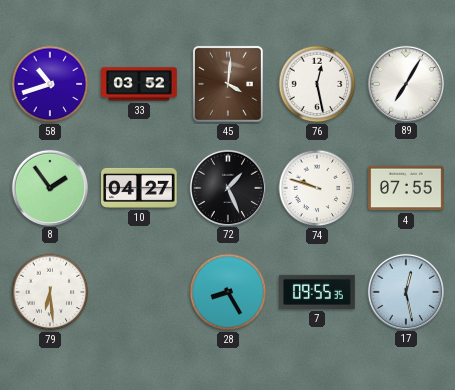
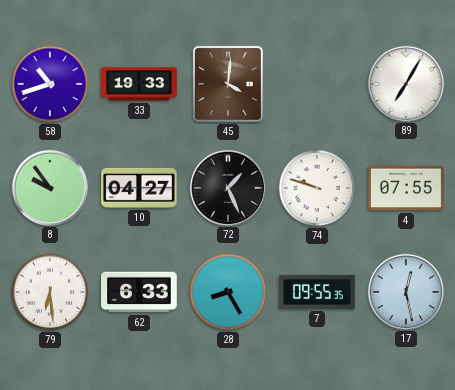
33: 03:52 -> 19:33
76: 12:28 -> none
8: 1:54 -> 9:54
62: none -> 6:33
